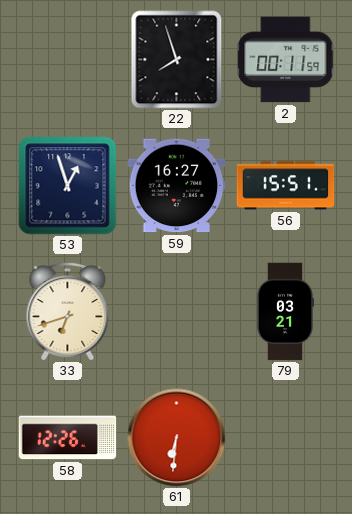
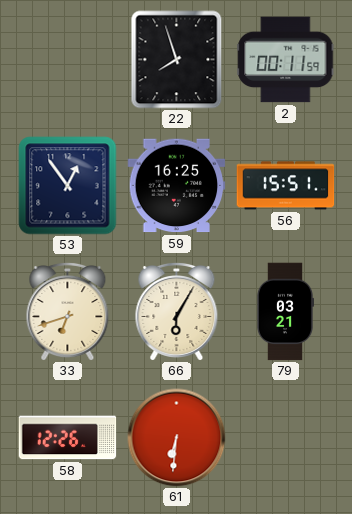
53: 12:57 -> 12:54
59: 16:27 -> 16:25
66: none -> 6:05
